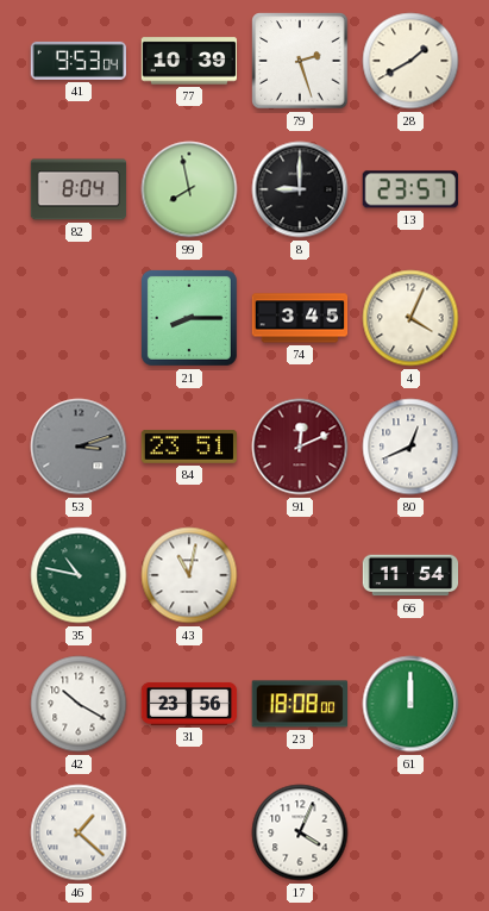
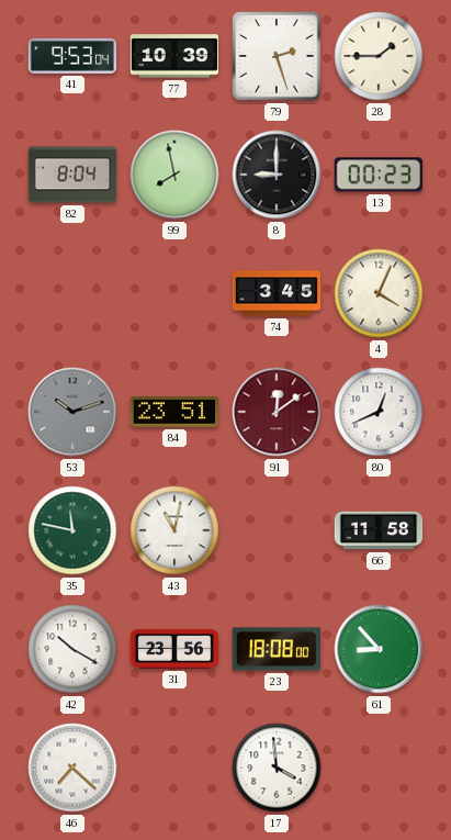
28: 1:40 -> 1:45
13: 23:57 -> 00:23
21: 8:15 -> none
53: 3:12 -> 10:12
91: 12:11 -> 12:09
35: 10:47 -> 11:47
66: 11:54 -> 11:58
61: 12:00 -> 8:53
46: 1:22 -> 7:22
17: 4:04 -> 3:59
